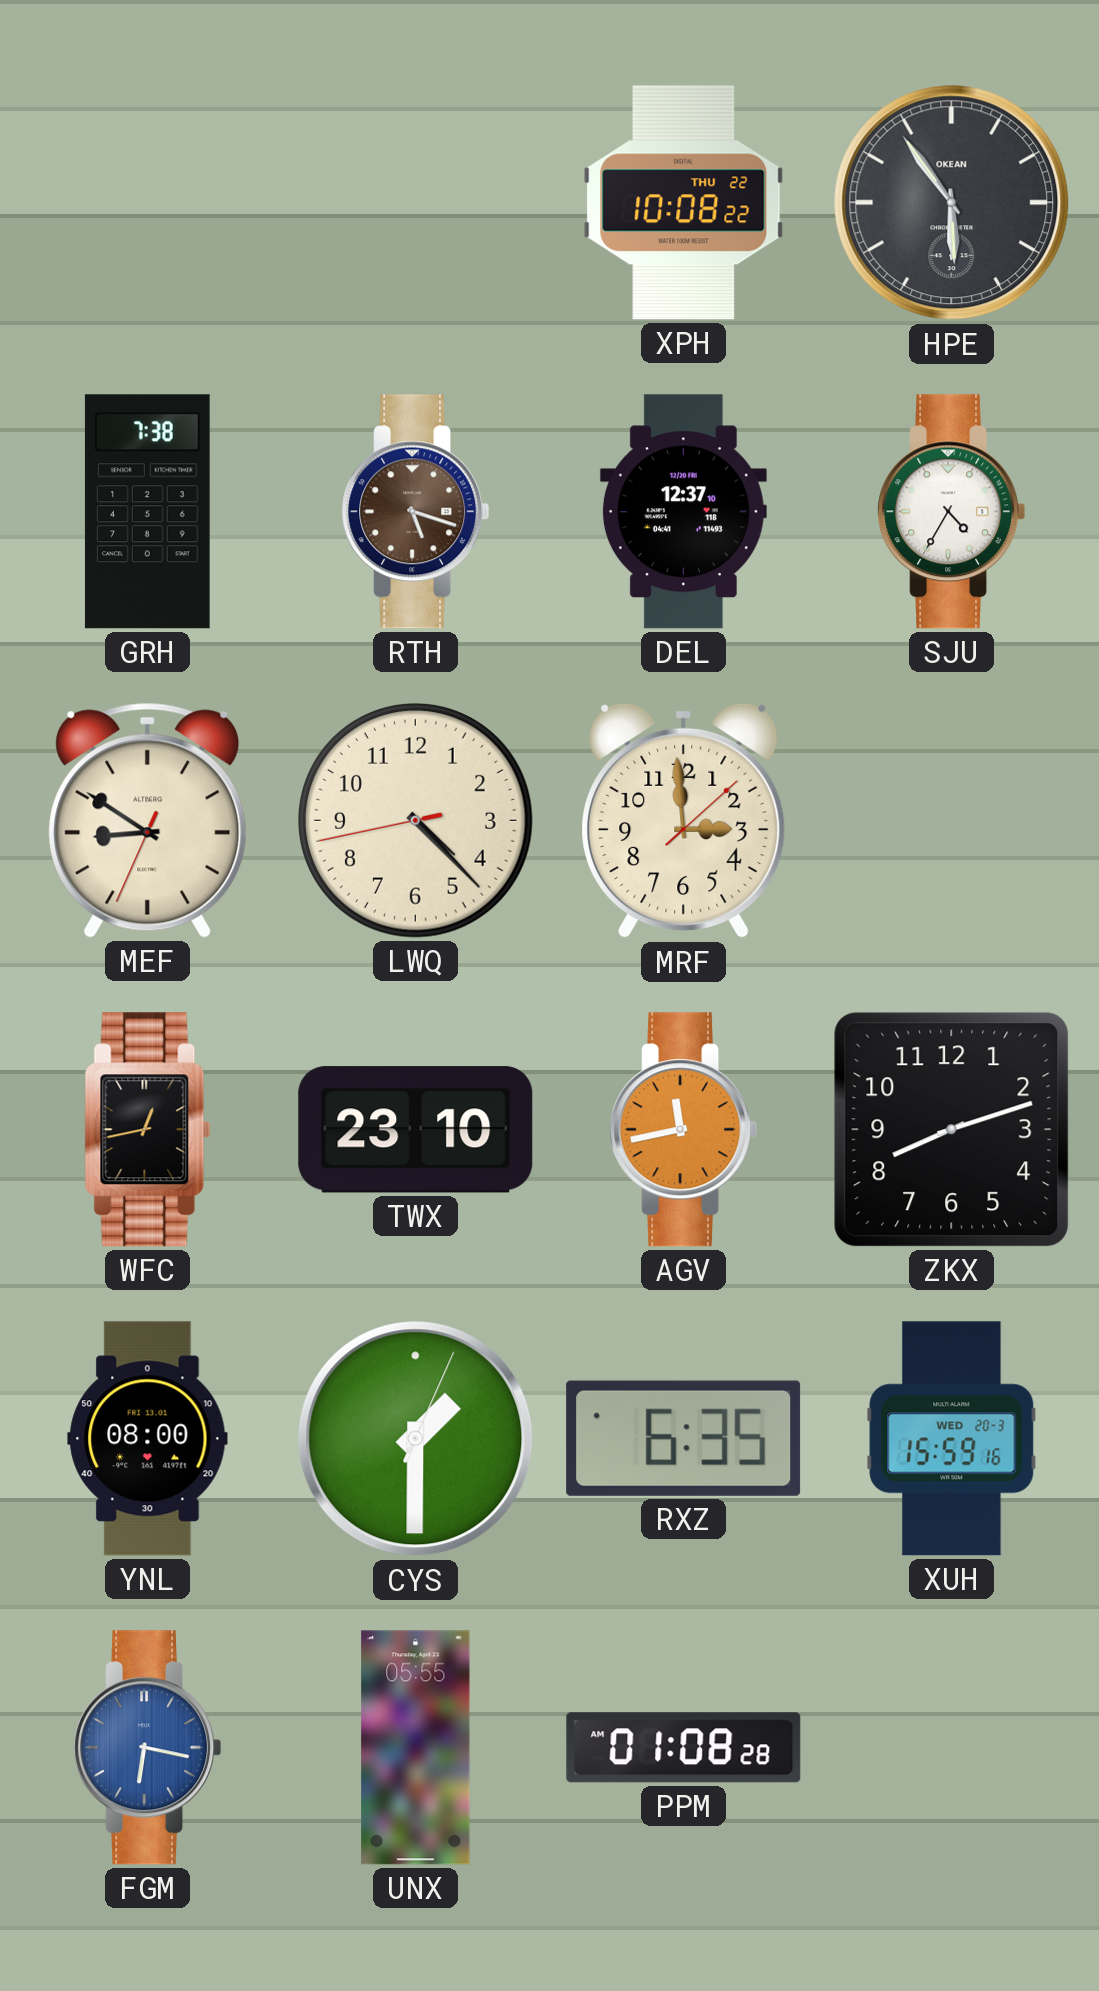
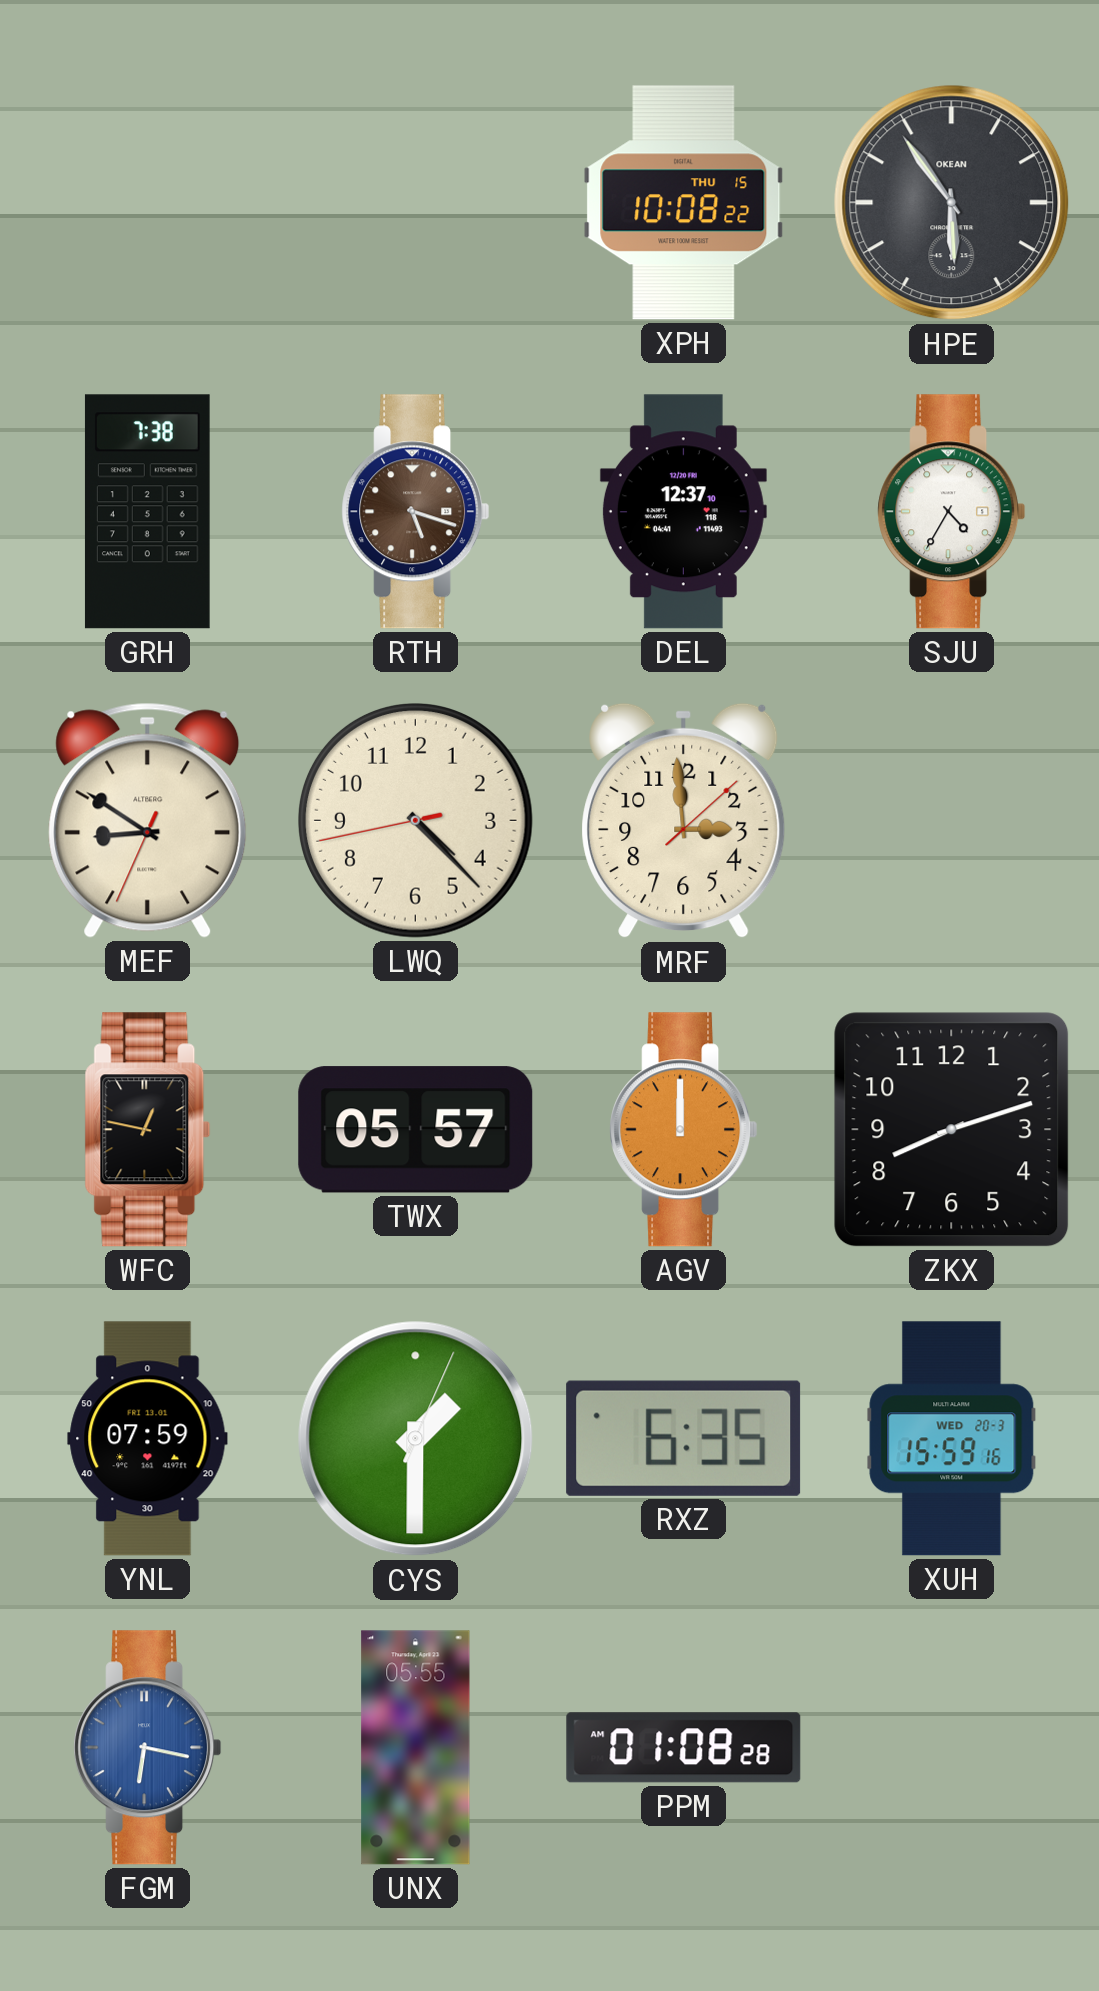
XPH date: THU 22 -> THU 15
WFC: 12:43 -> 12:47
TWX: 23:10 -> 05:57
AGV: 11:43 -> 12:00
YNL: 08:00 -> 07:59
